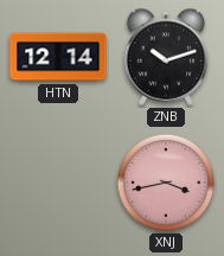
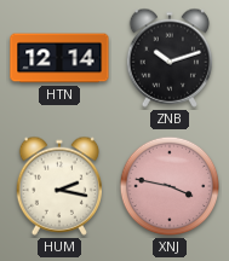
HUM: none -> 2:17
XNJ: 3:43 -> 3:47
